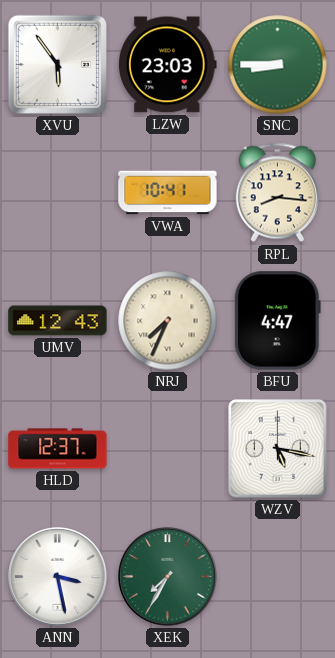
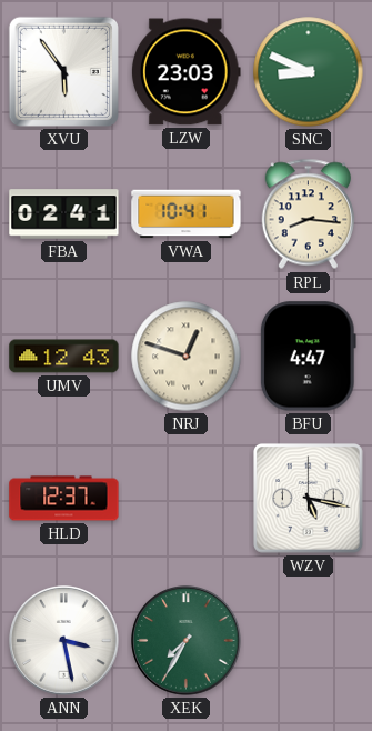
SNC: 8:45 -> 8:49
FBA: none -> 02:41
NRJ: 7:34 -> 12:48
